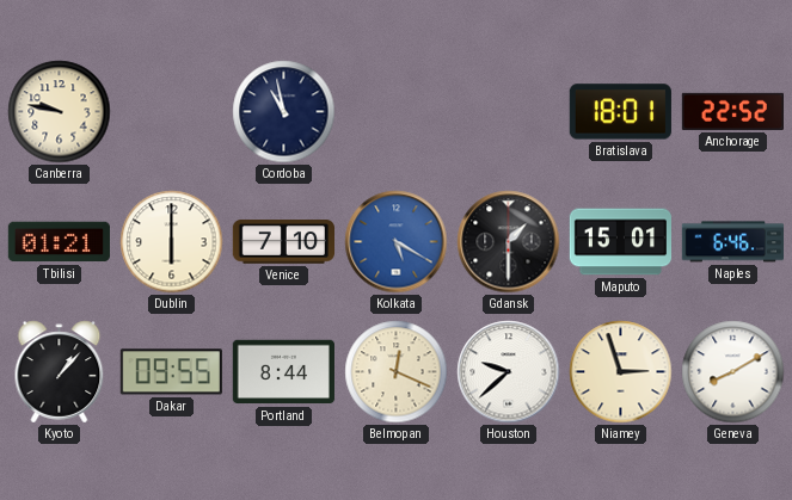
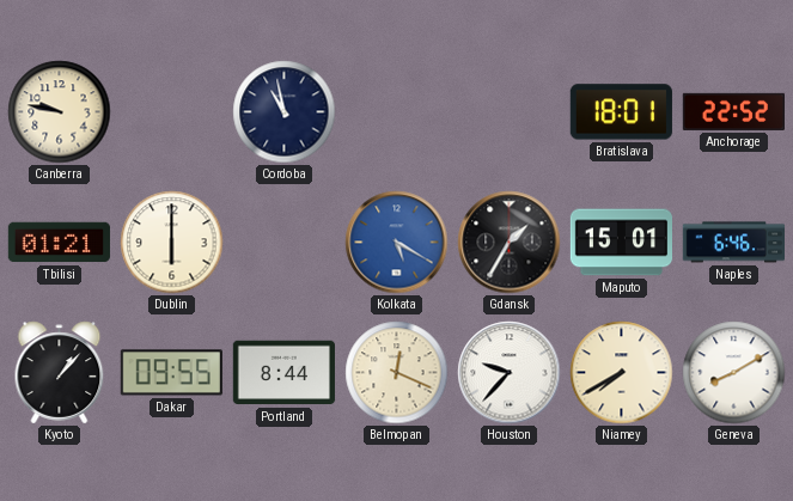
Venice: 7:10 -> none
Gdansk: 1:30 -> 1:35
Houston: 9:38 -> 9:37
Niamey: 2:57 -> 7:40
